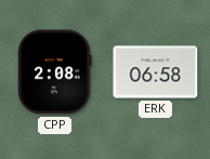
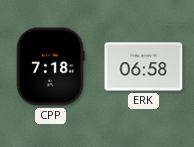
CPP: 2:08 -> 7:18
